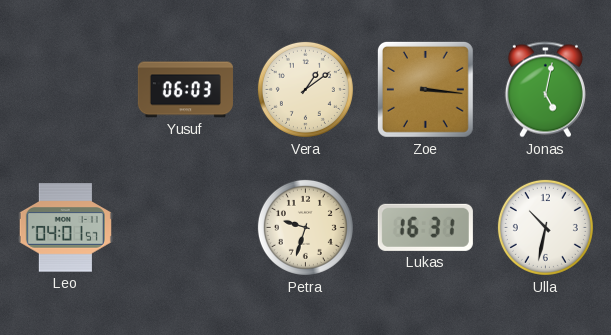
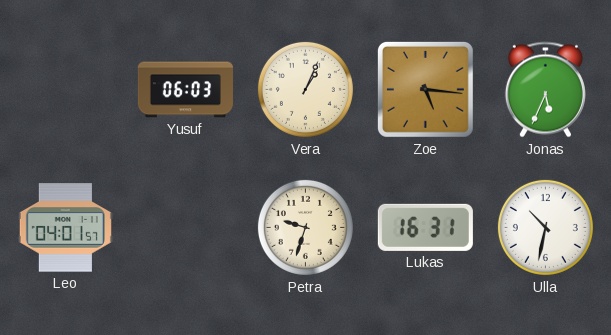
Vera: 1:09 -> 1:04
Zoe: 3:16 -> 5:16
Jonas: 5:02 -> 5:34
